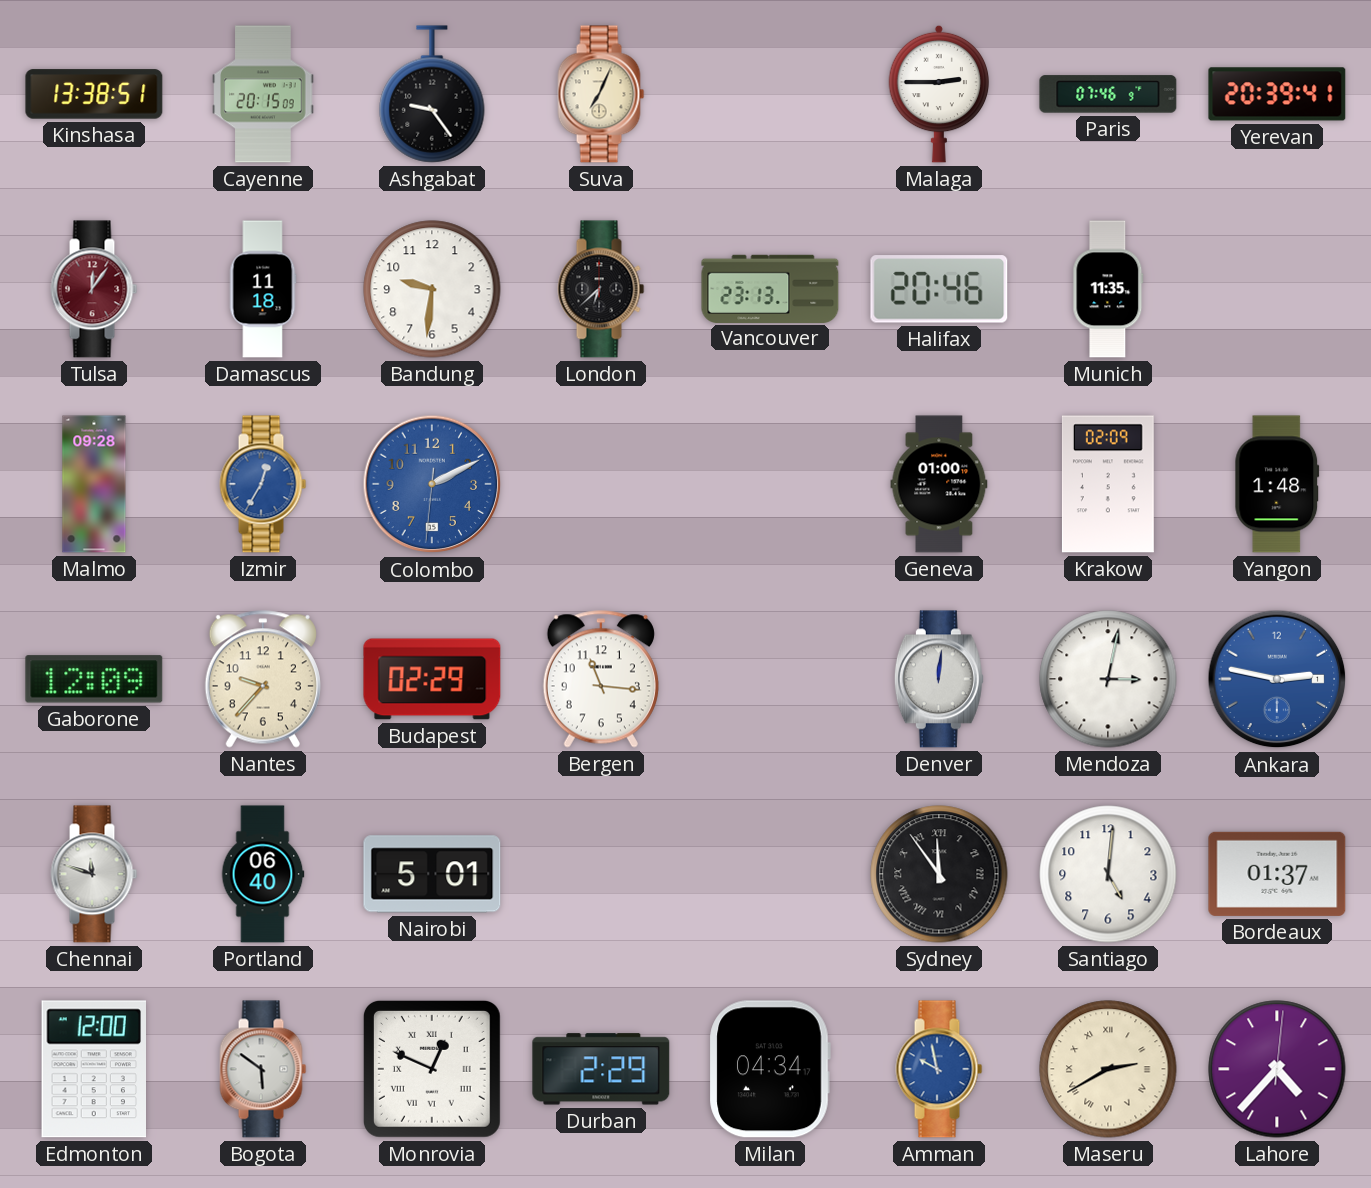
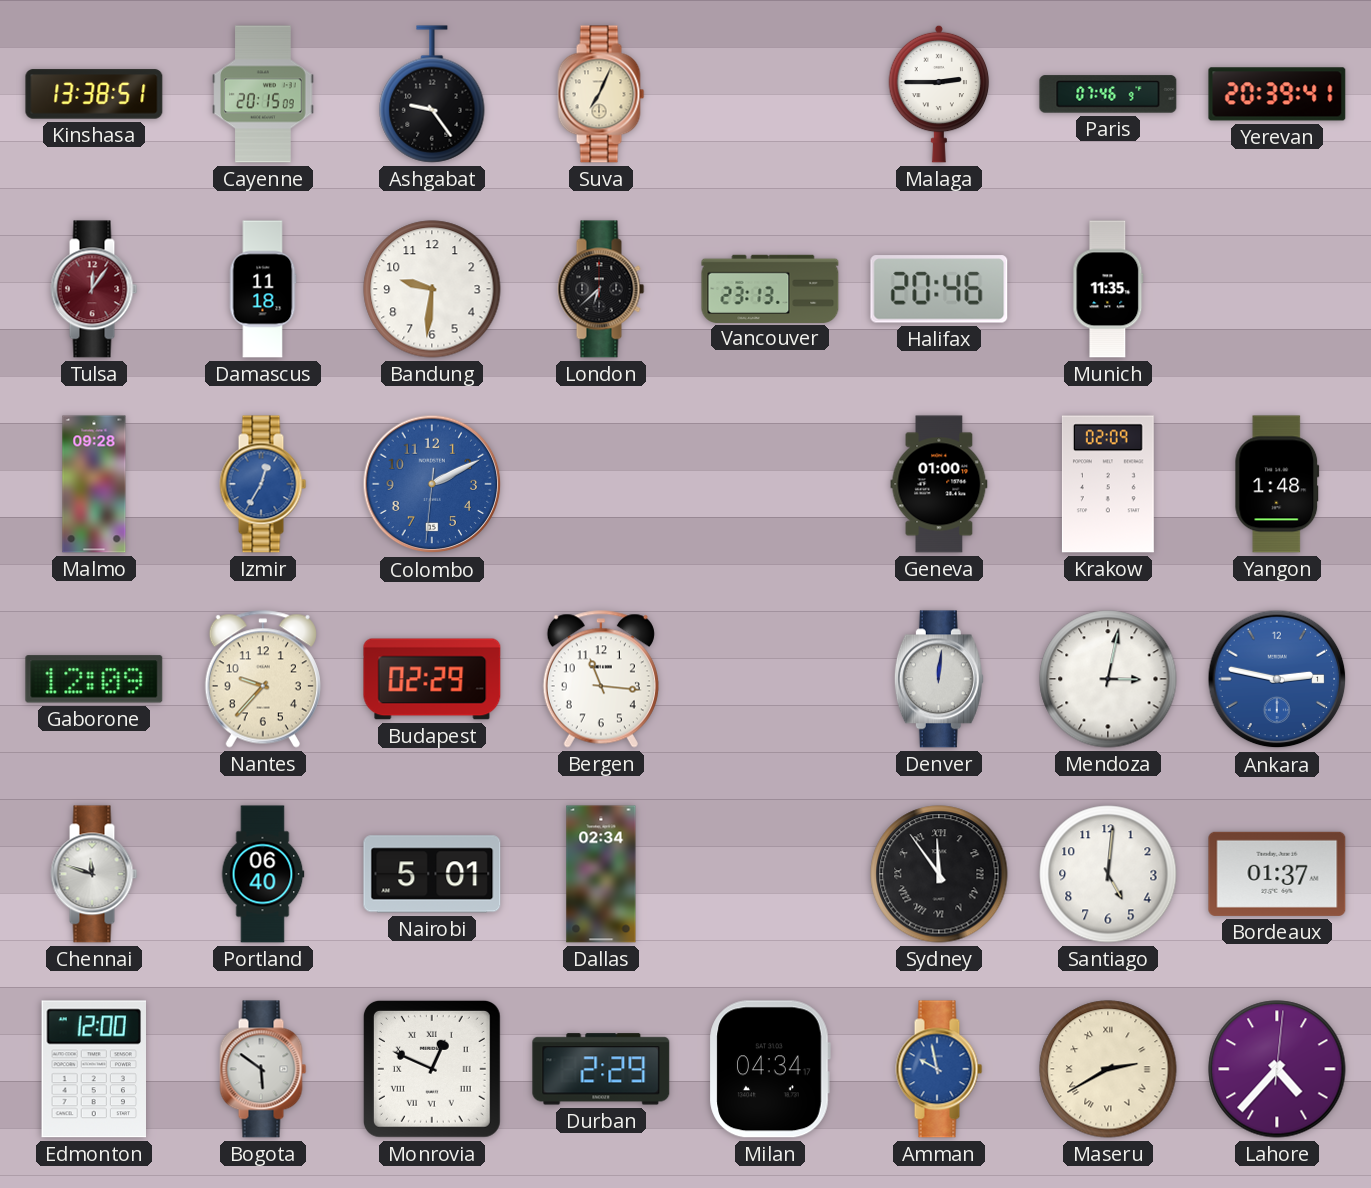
Dallas: none -> 02:34
